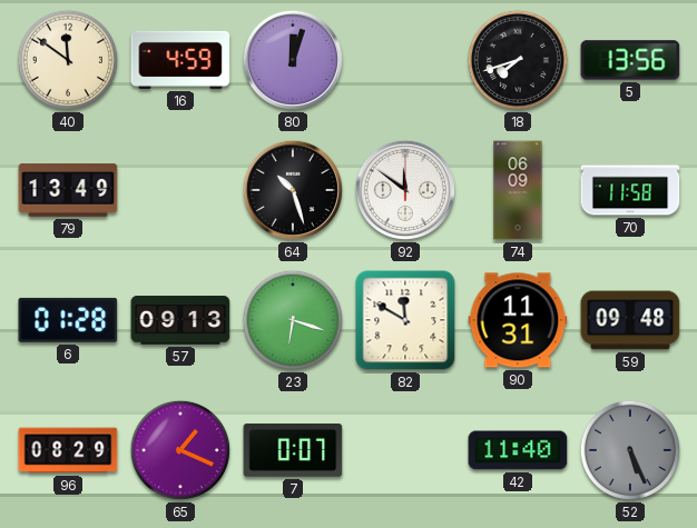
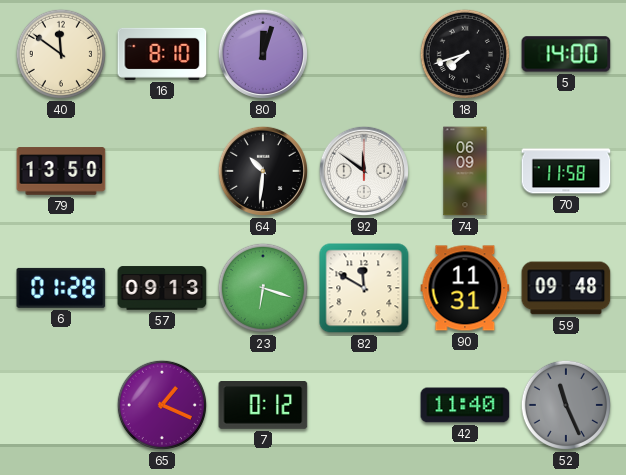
16: 4:59 -> 8:10
5: 13:56 -> 14:00
79: 13:49 -> 13:50
64: 10:27 -> 10:31
96: 08:29 -> none
7: 0:07 -> 0:12
52: 5:26 -> 11:26
